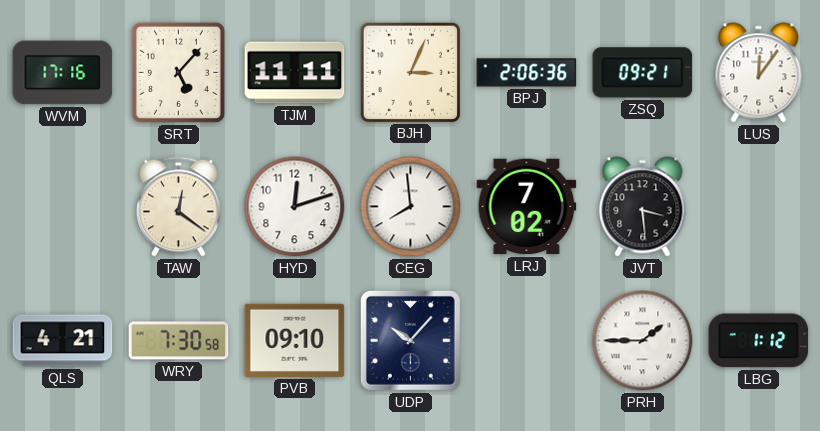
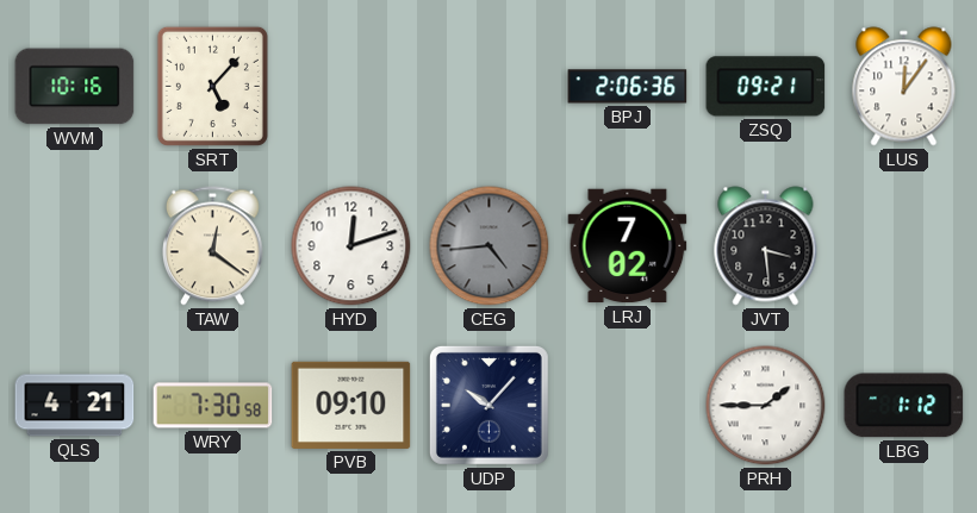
WVM: 17:16 -> 10:16
TJM: 11:11 -> none
BJH: 3:04 -> none
CEG: 7:59 -> 4:44
CEG dial: white -> grey
